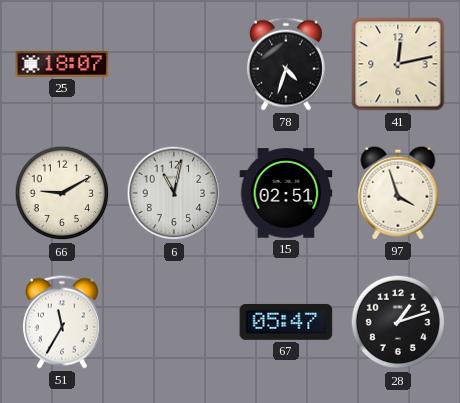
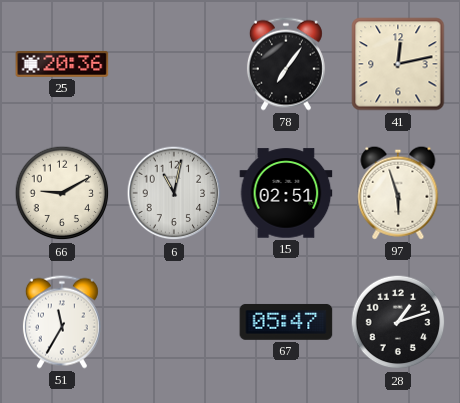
25: 18:07 -> 20:36
78: 4:33 -> 7:06
97: 3:57 -> 5:57
